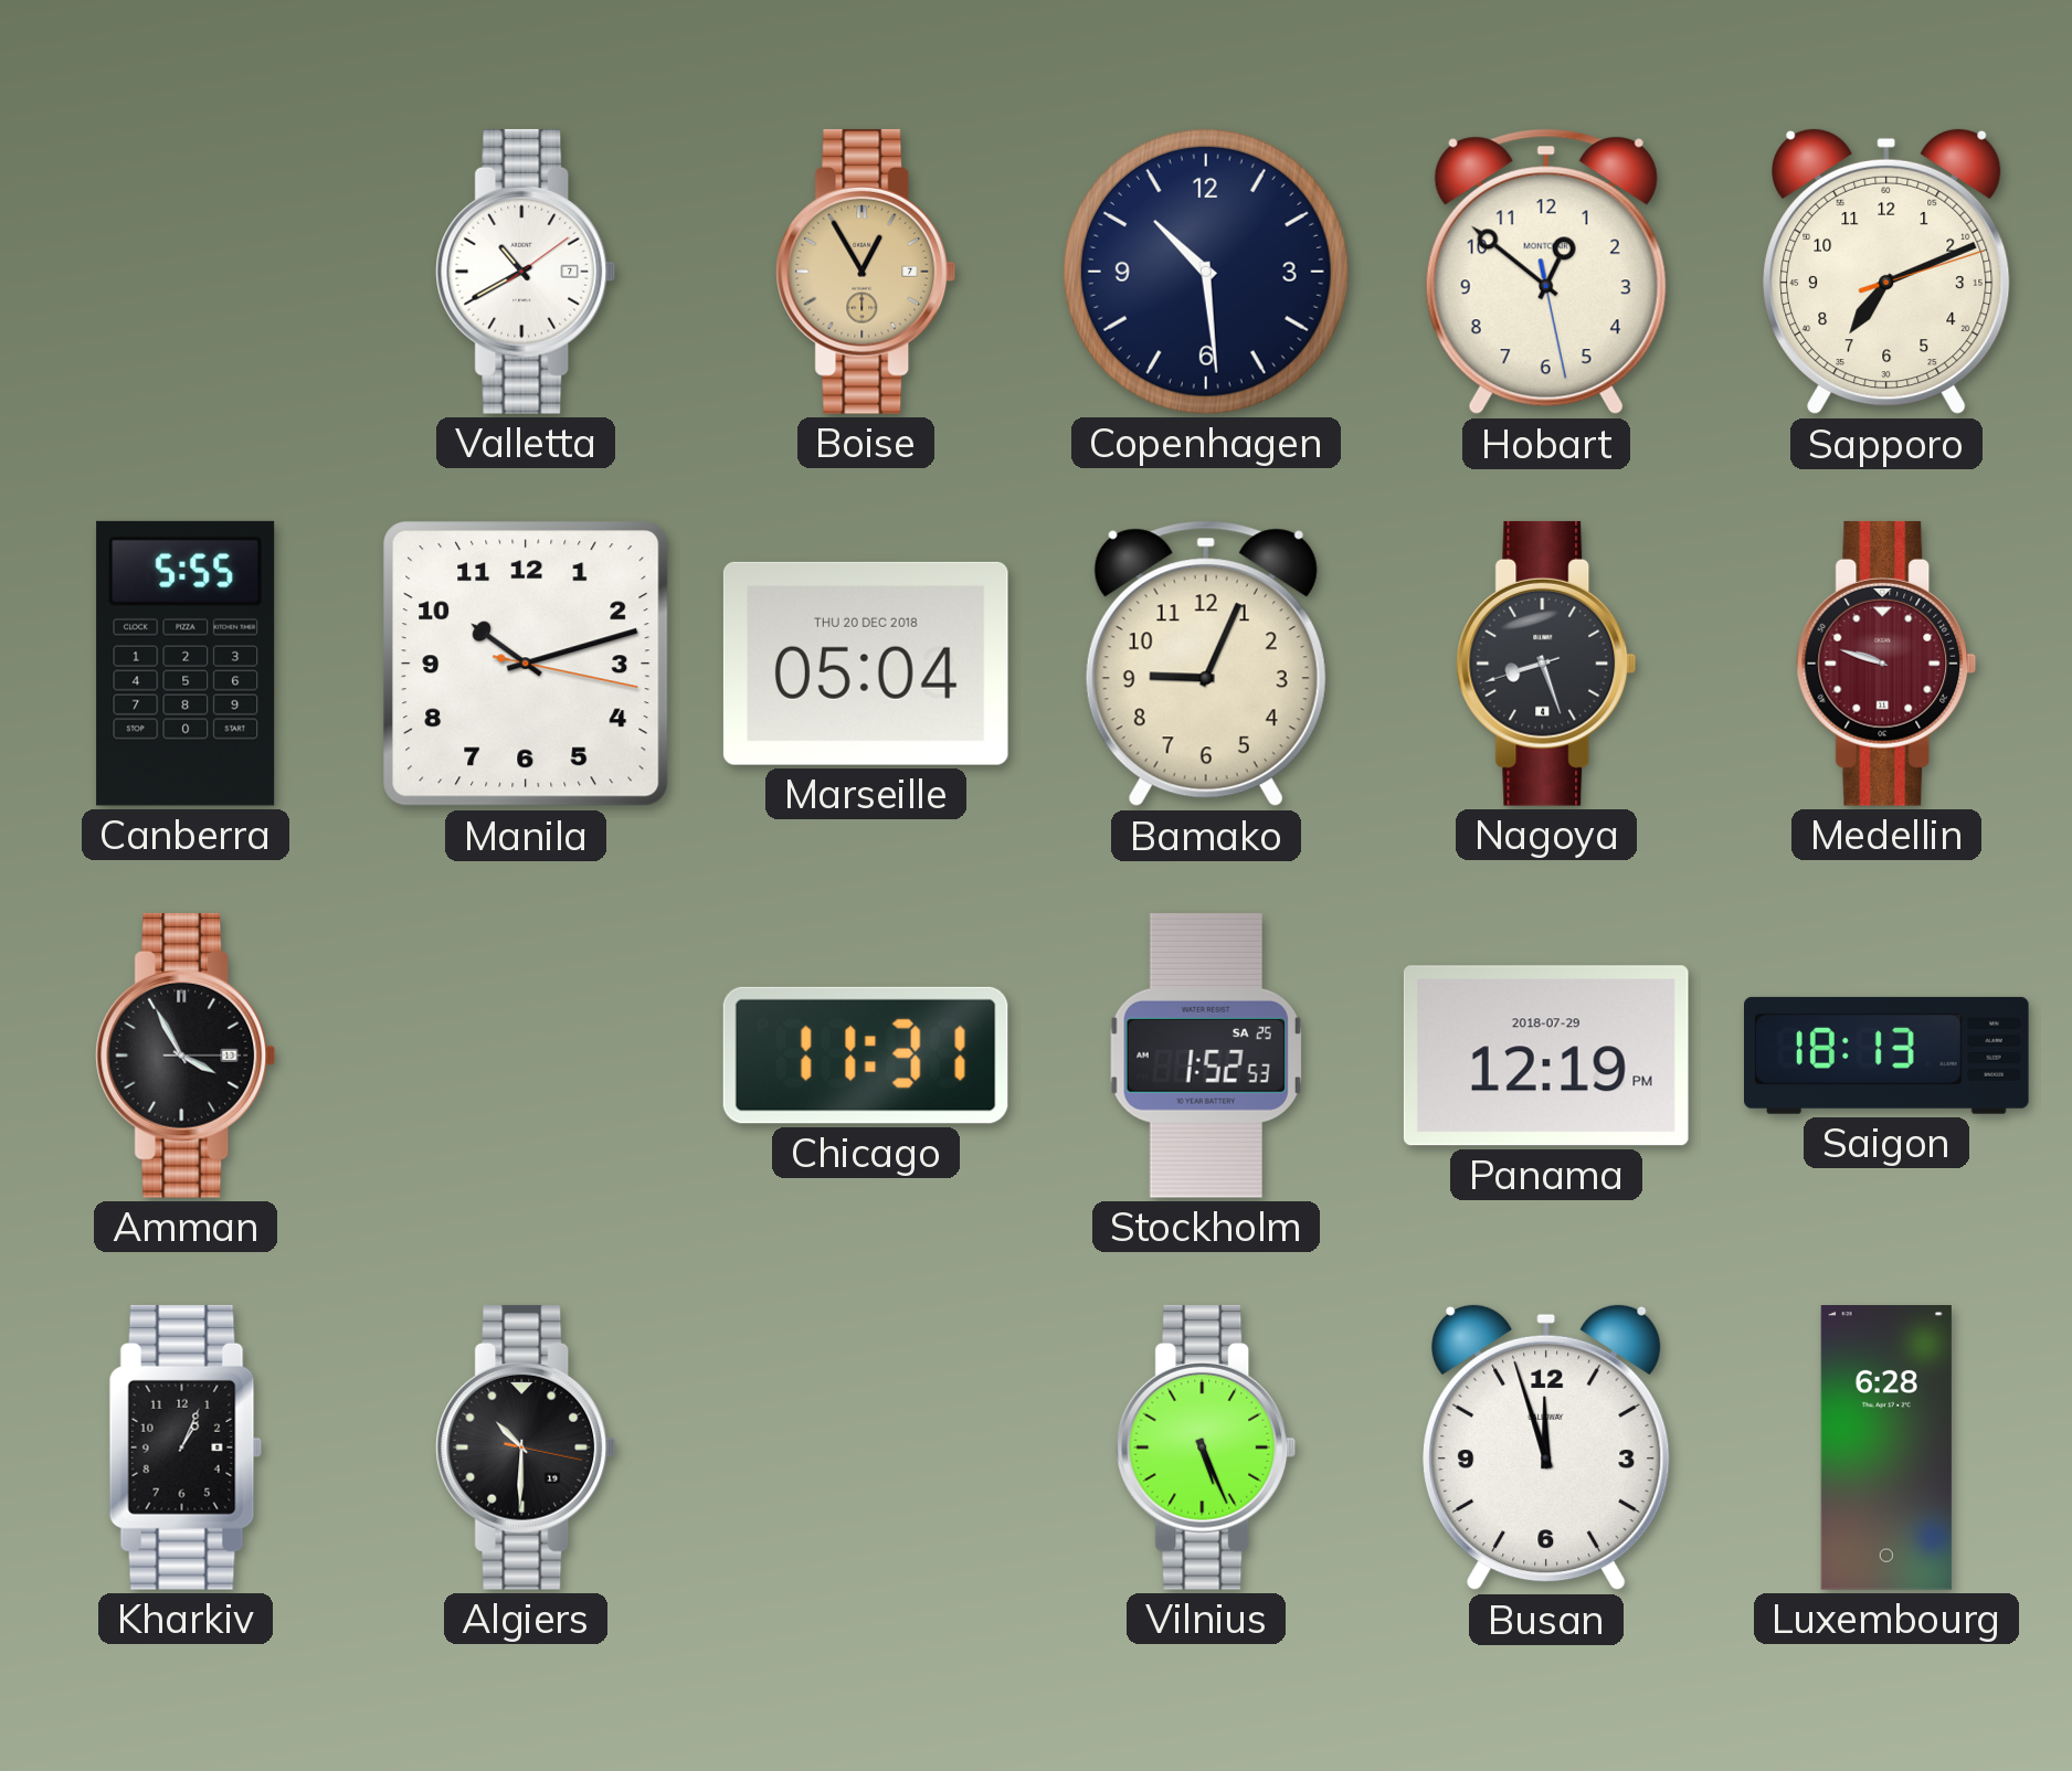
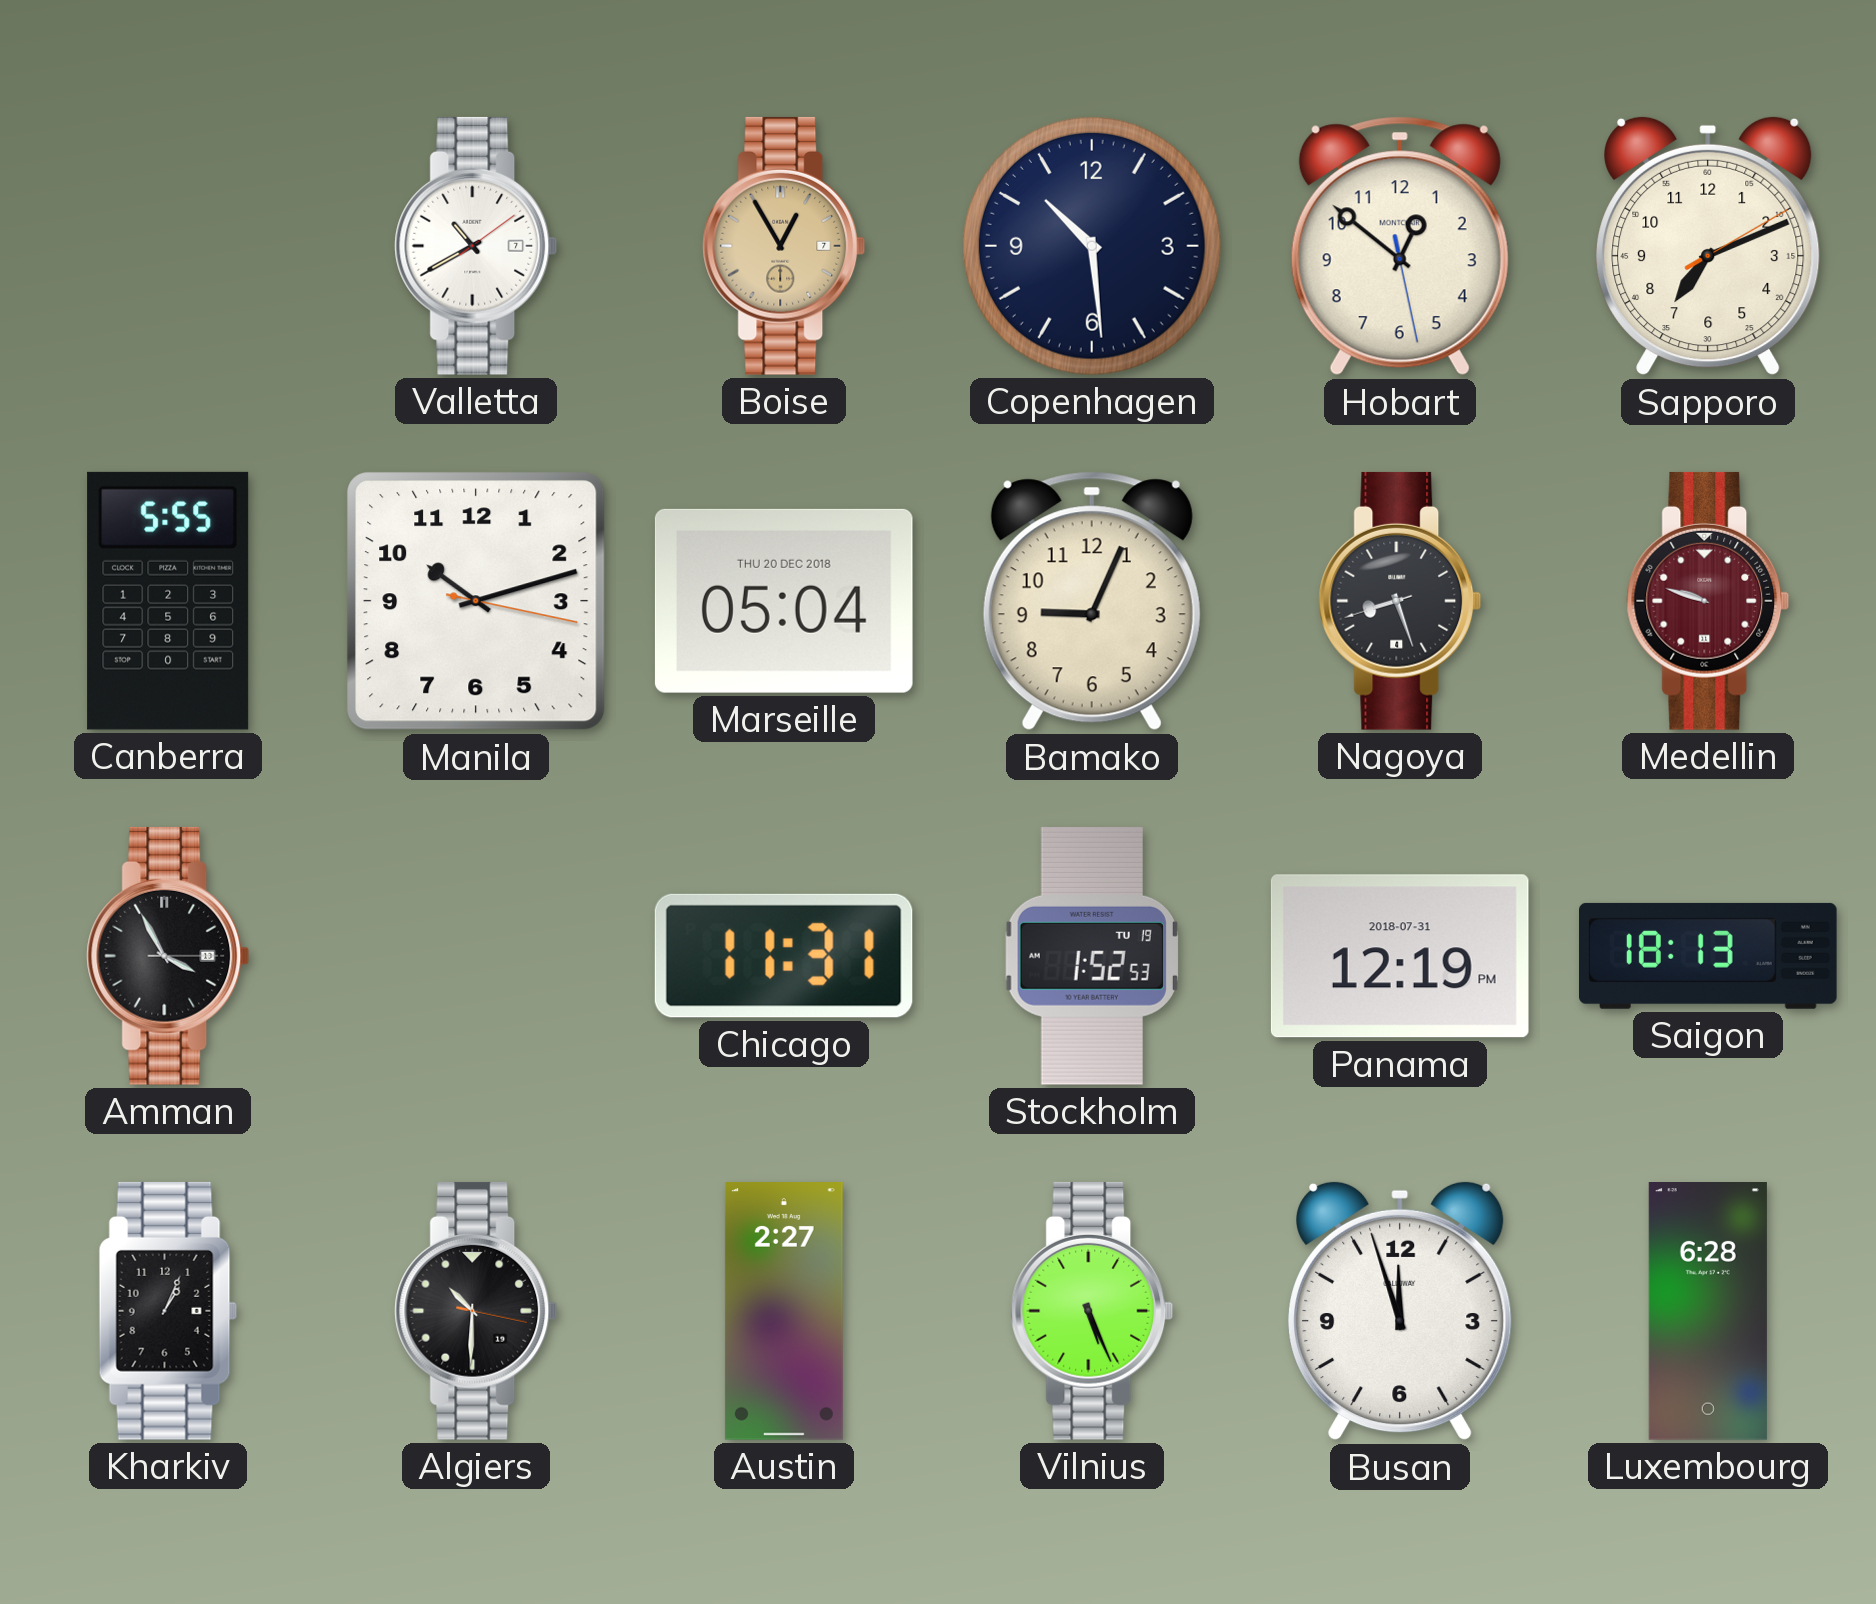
Sapporo: 7:11:12 -> 7:11:10
Stockholm date: SA 25 -> TU 19
Panama date: 2018-07-29 -> 2018-07-31
Austin: none -> 2:27
